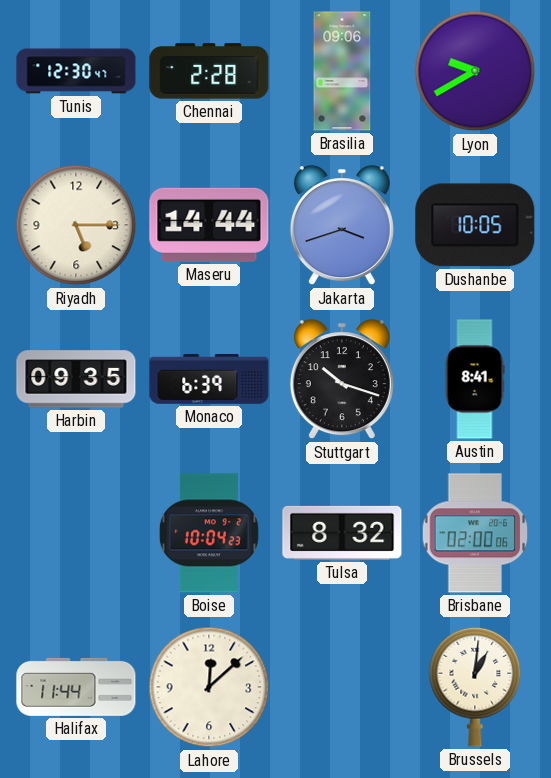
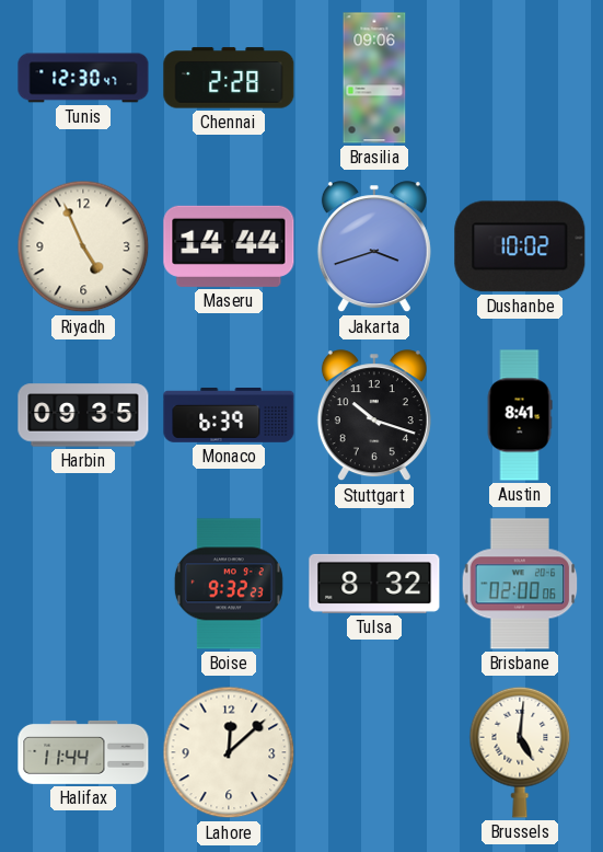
Lyon: 9:40 -> none
Riyadh: 5:15 -> 4:56
Dushanbe: 10:05 -> 10:02
Boise: 10:04 -> 9:32
Brussels: 1:01 -> 5:01
